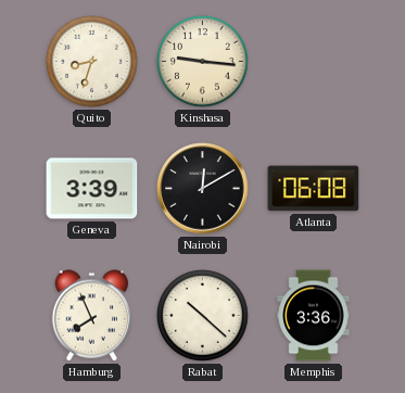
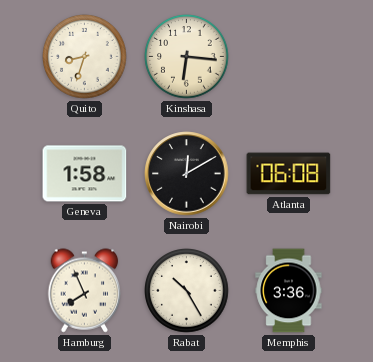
Kinshasa: 9:16 -> 6:16
Geneva: 3:39 -> 1:58
Rabat: 10:22 -> 10:25
